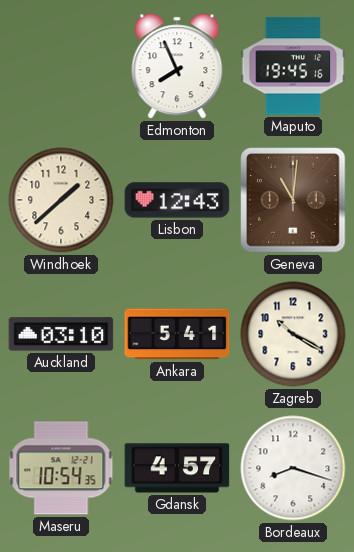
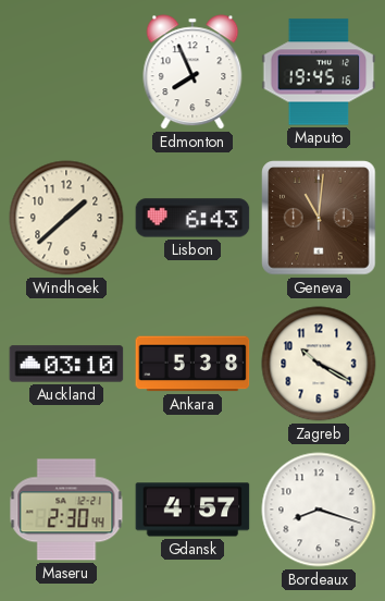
Lisbon: 12:43 -> 6:43
Ankara: 5:41 -> 5:38
Maseru: 10:54 -> 2:30
